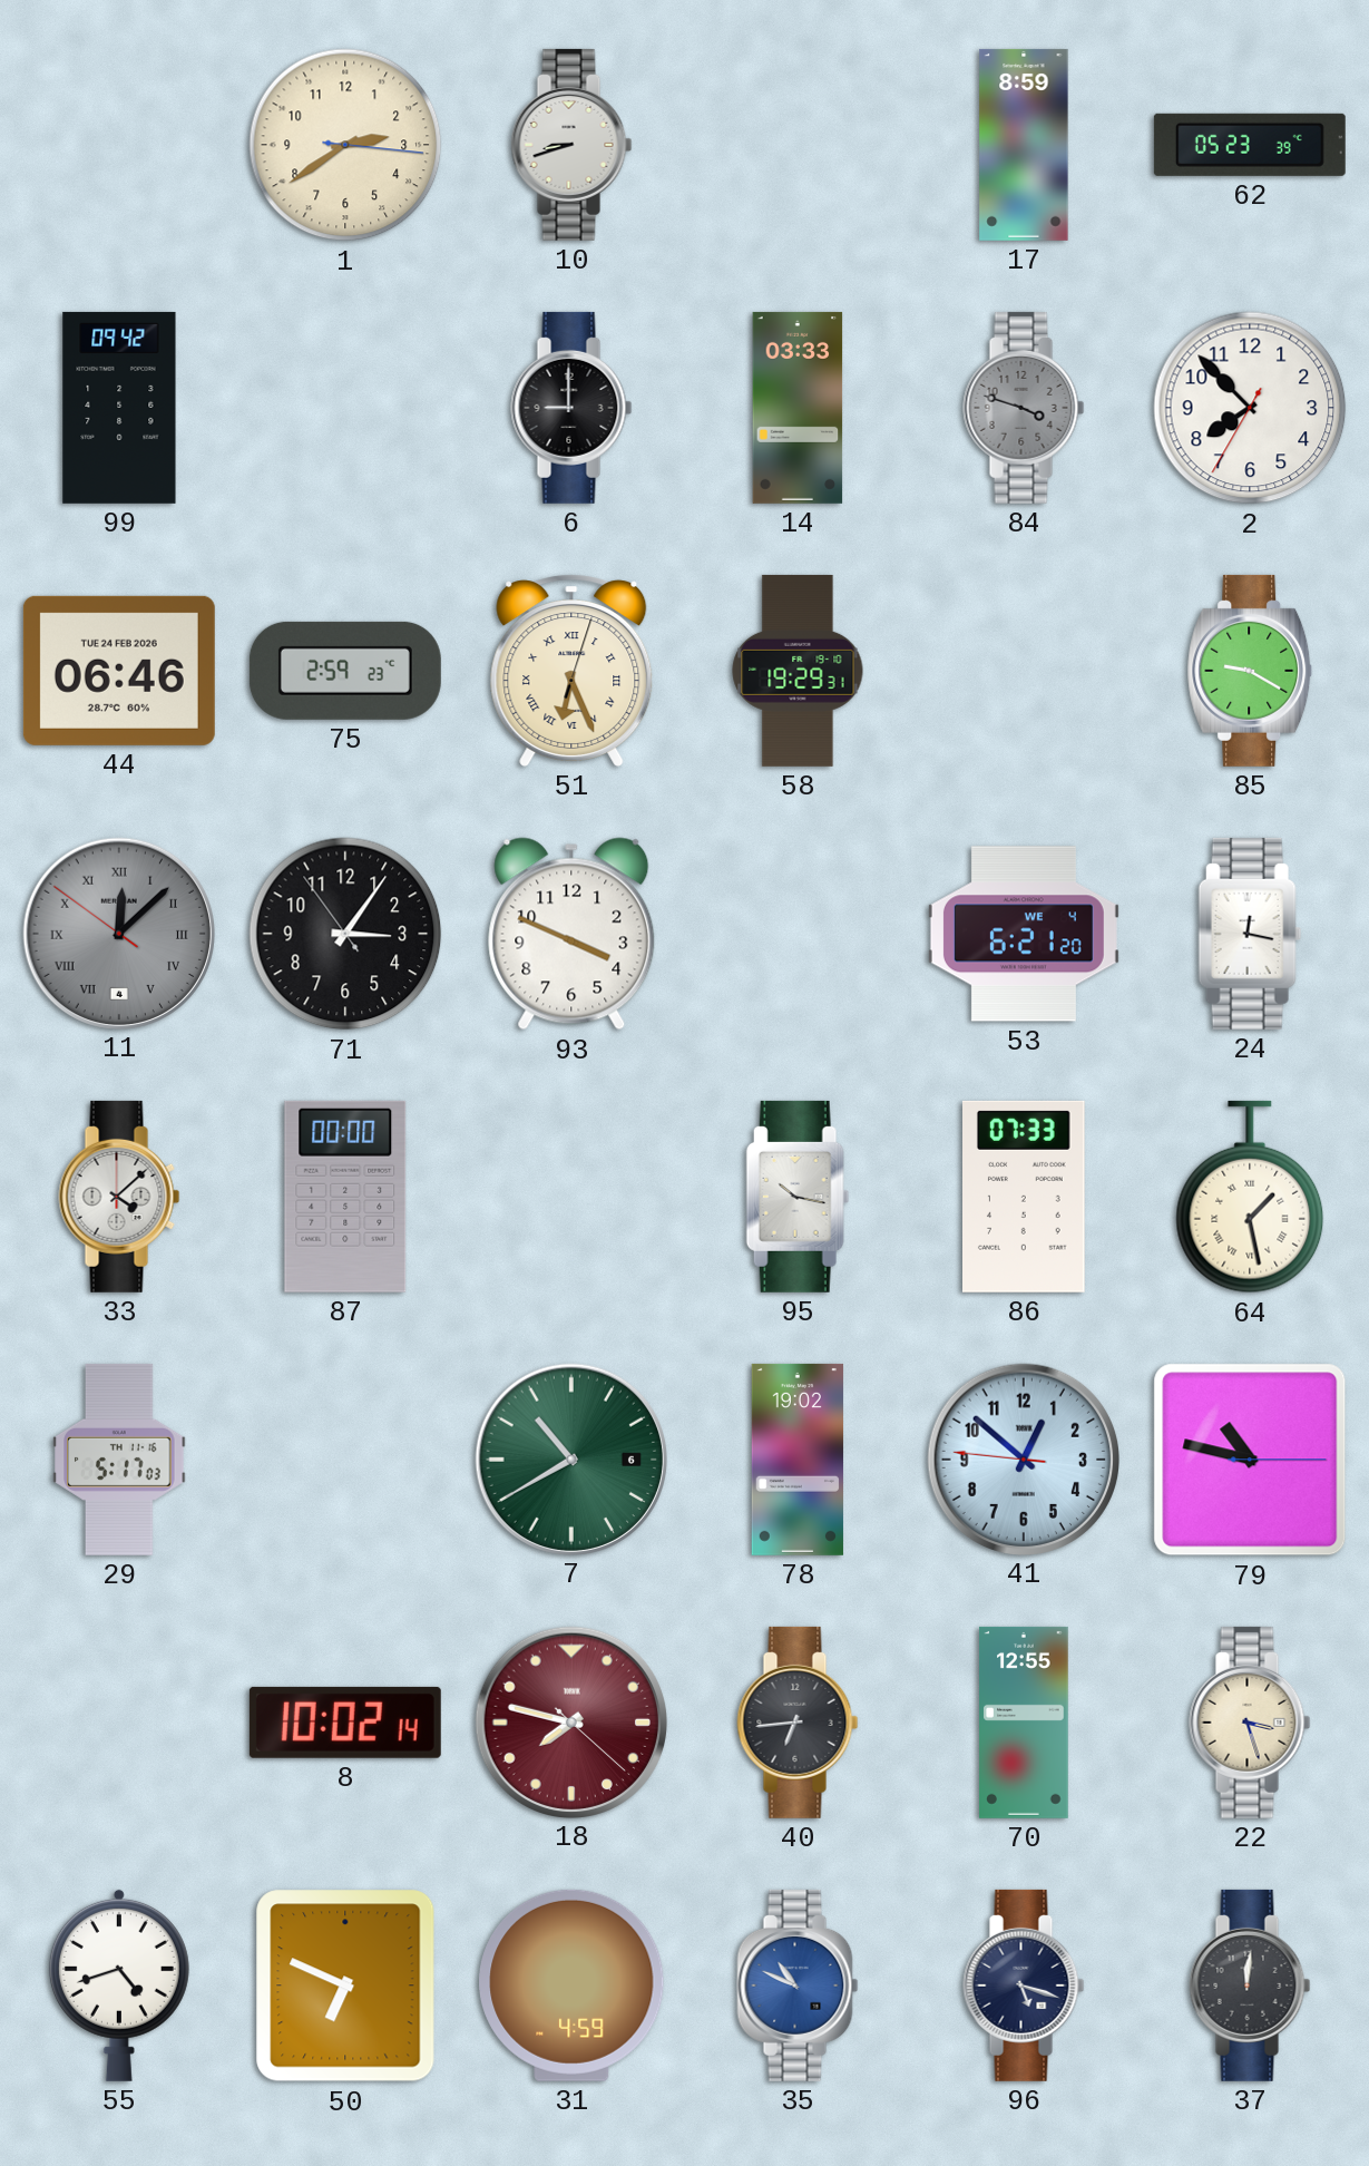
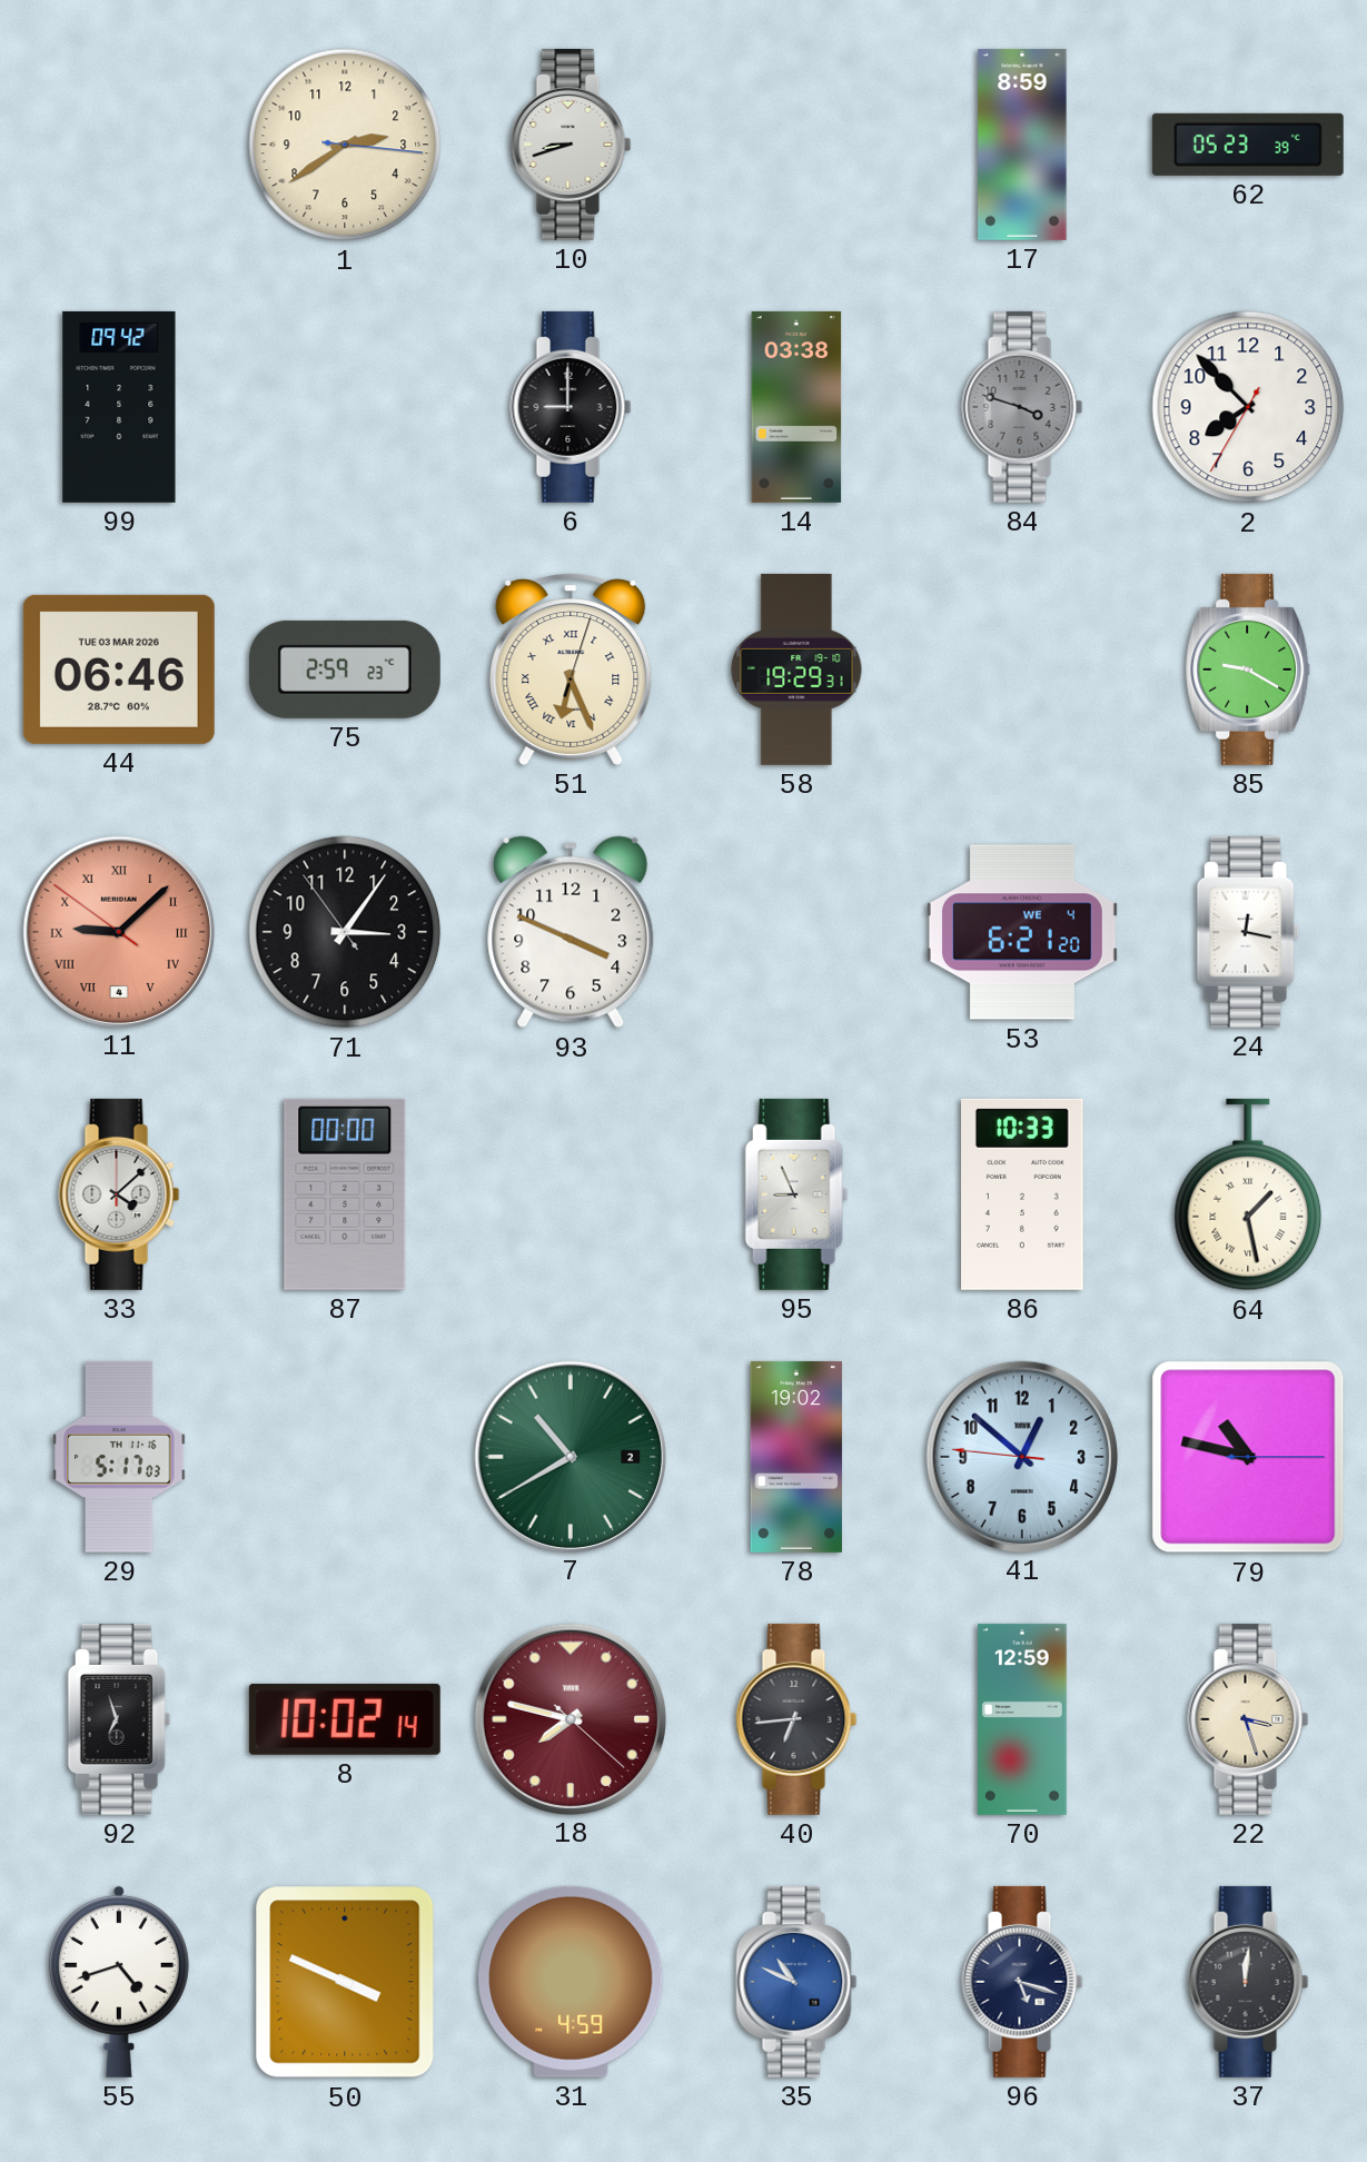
14: 03:33 -> 03:38
44 date: TUE 24 FEB 2026 -> TUE 03 MAR 2026
11: 12:07 -> 9:07
11 dial: grey -> salmon
95: 10:17 -> 8:56
86: 07:33 -> 10:33
7 date: 6 -> 2
92: none -> 6:57
70: 12:55 -> 12:59
50: 6:49 -> 3:49
